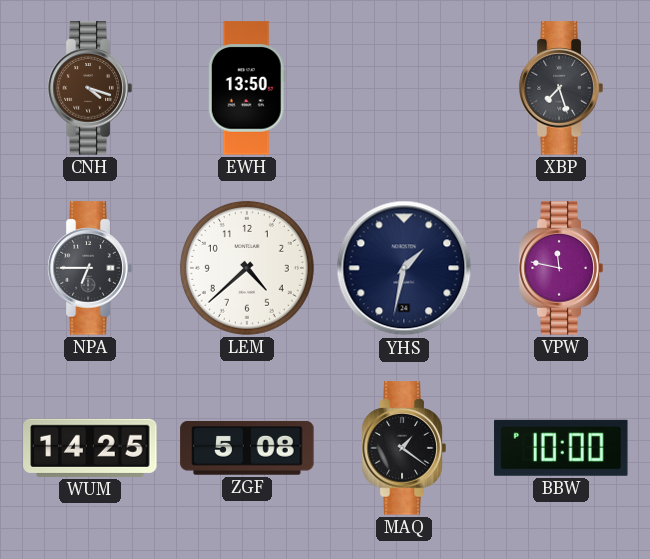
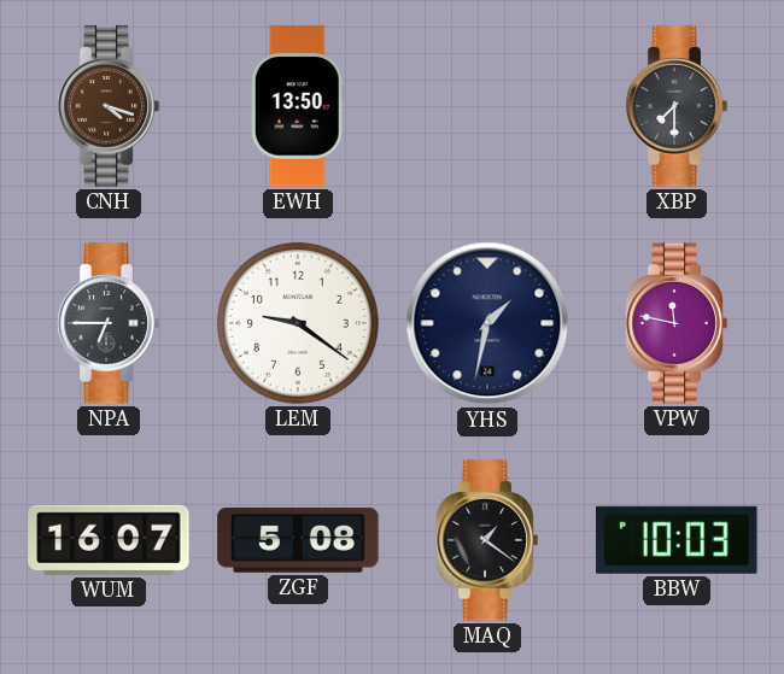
XBP: 7:27 -> 7:30
LEM: 4:38 -> 9:21
WUM: 14:25 -> 16:07
BBW: 10:00 -> 10:03
